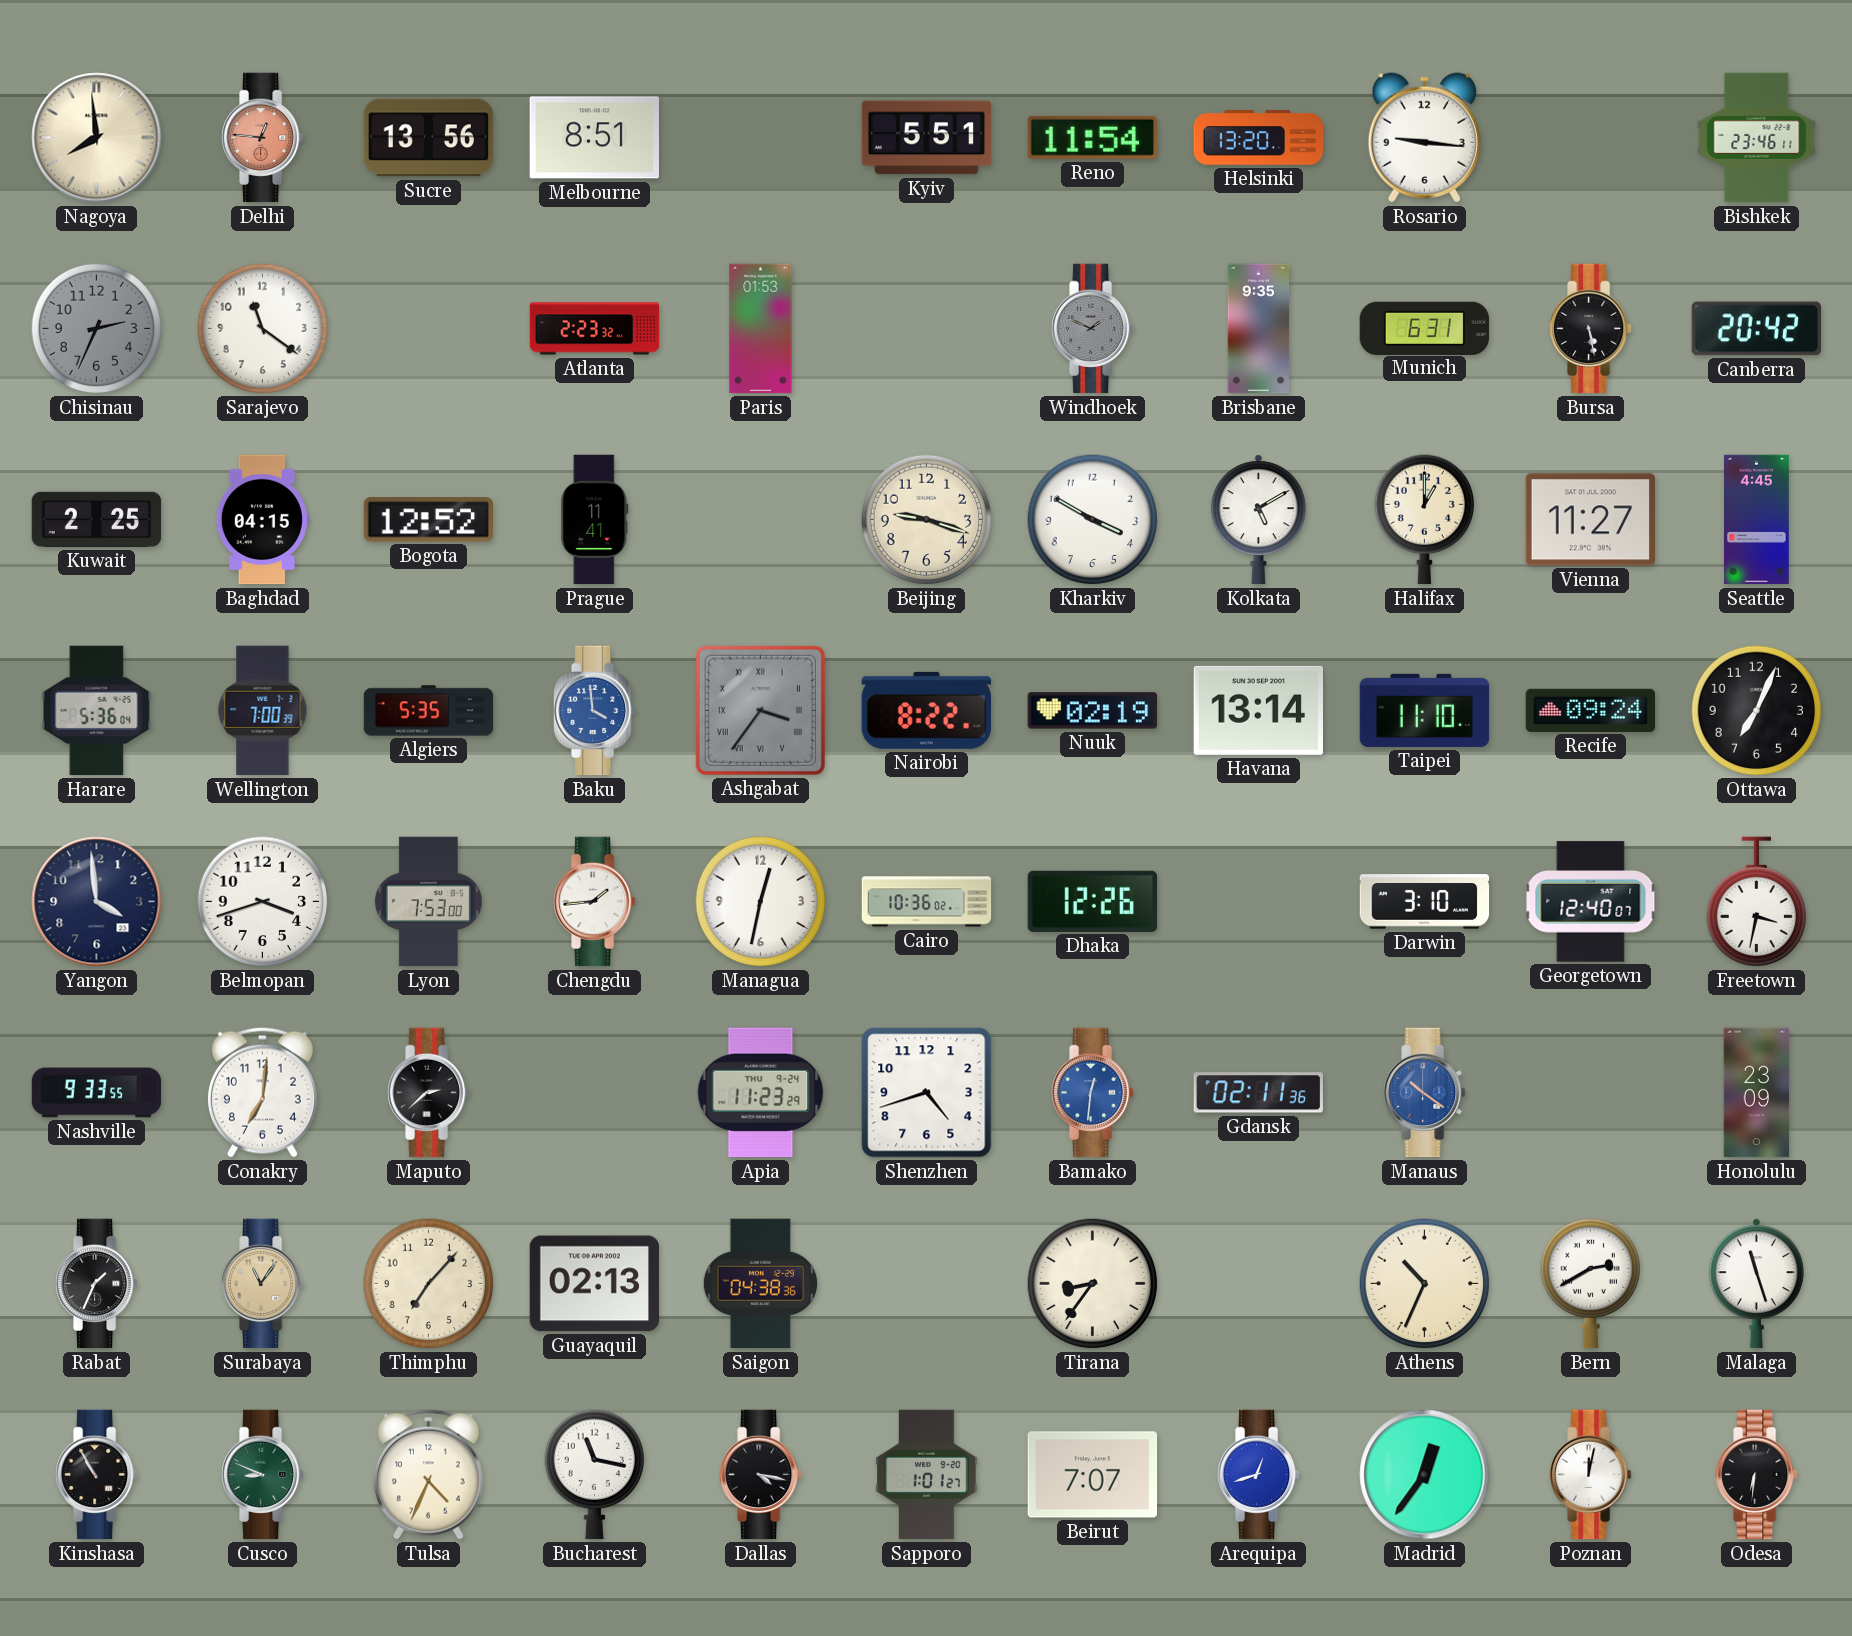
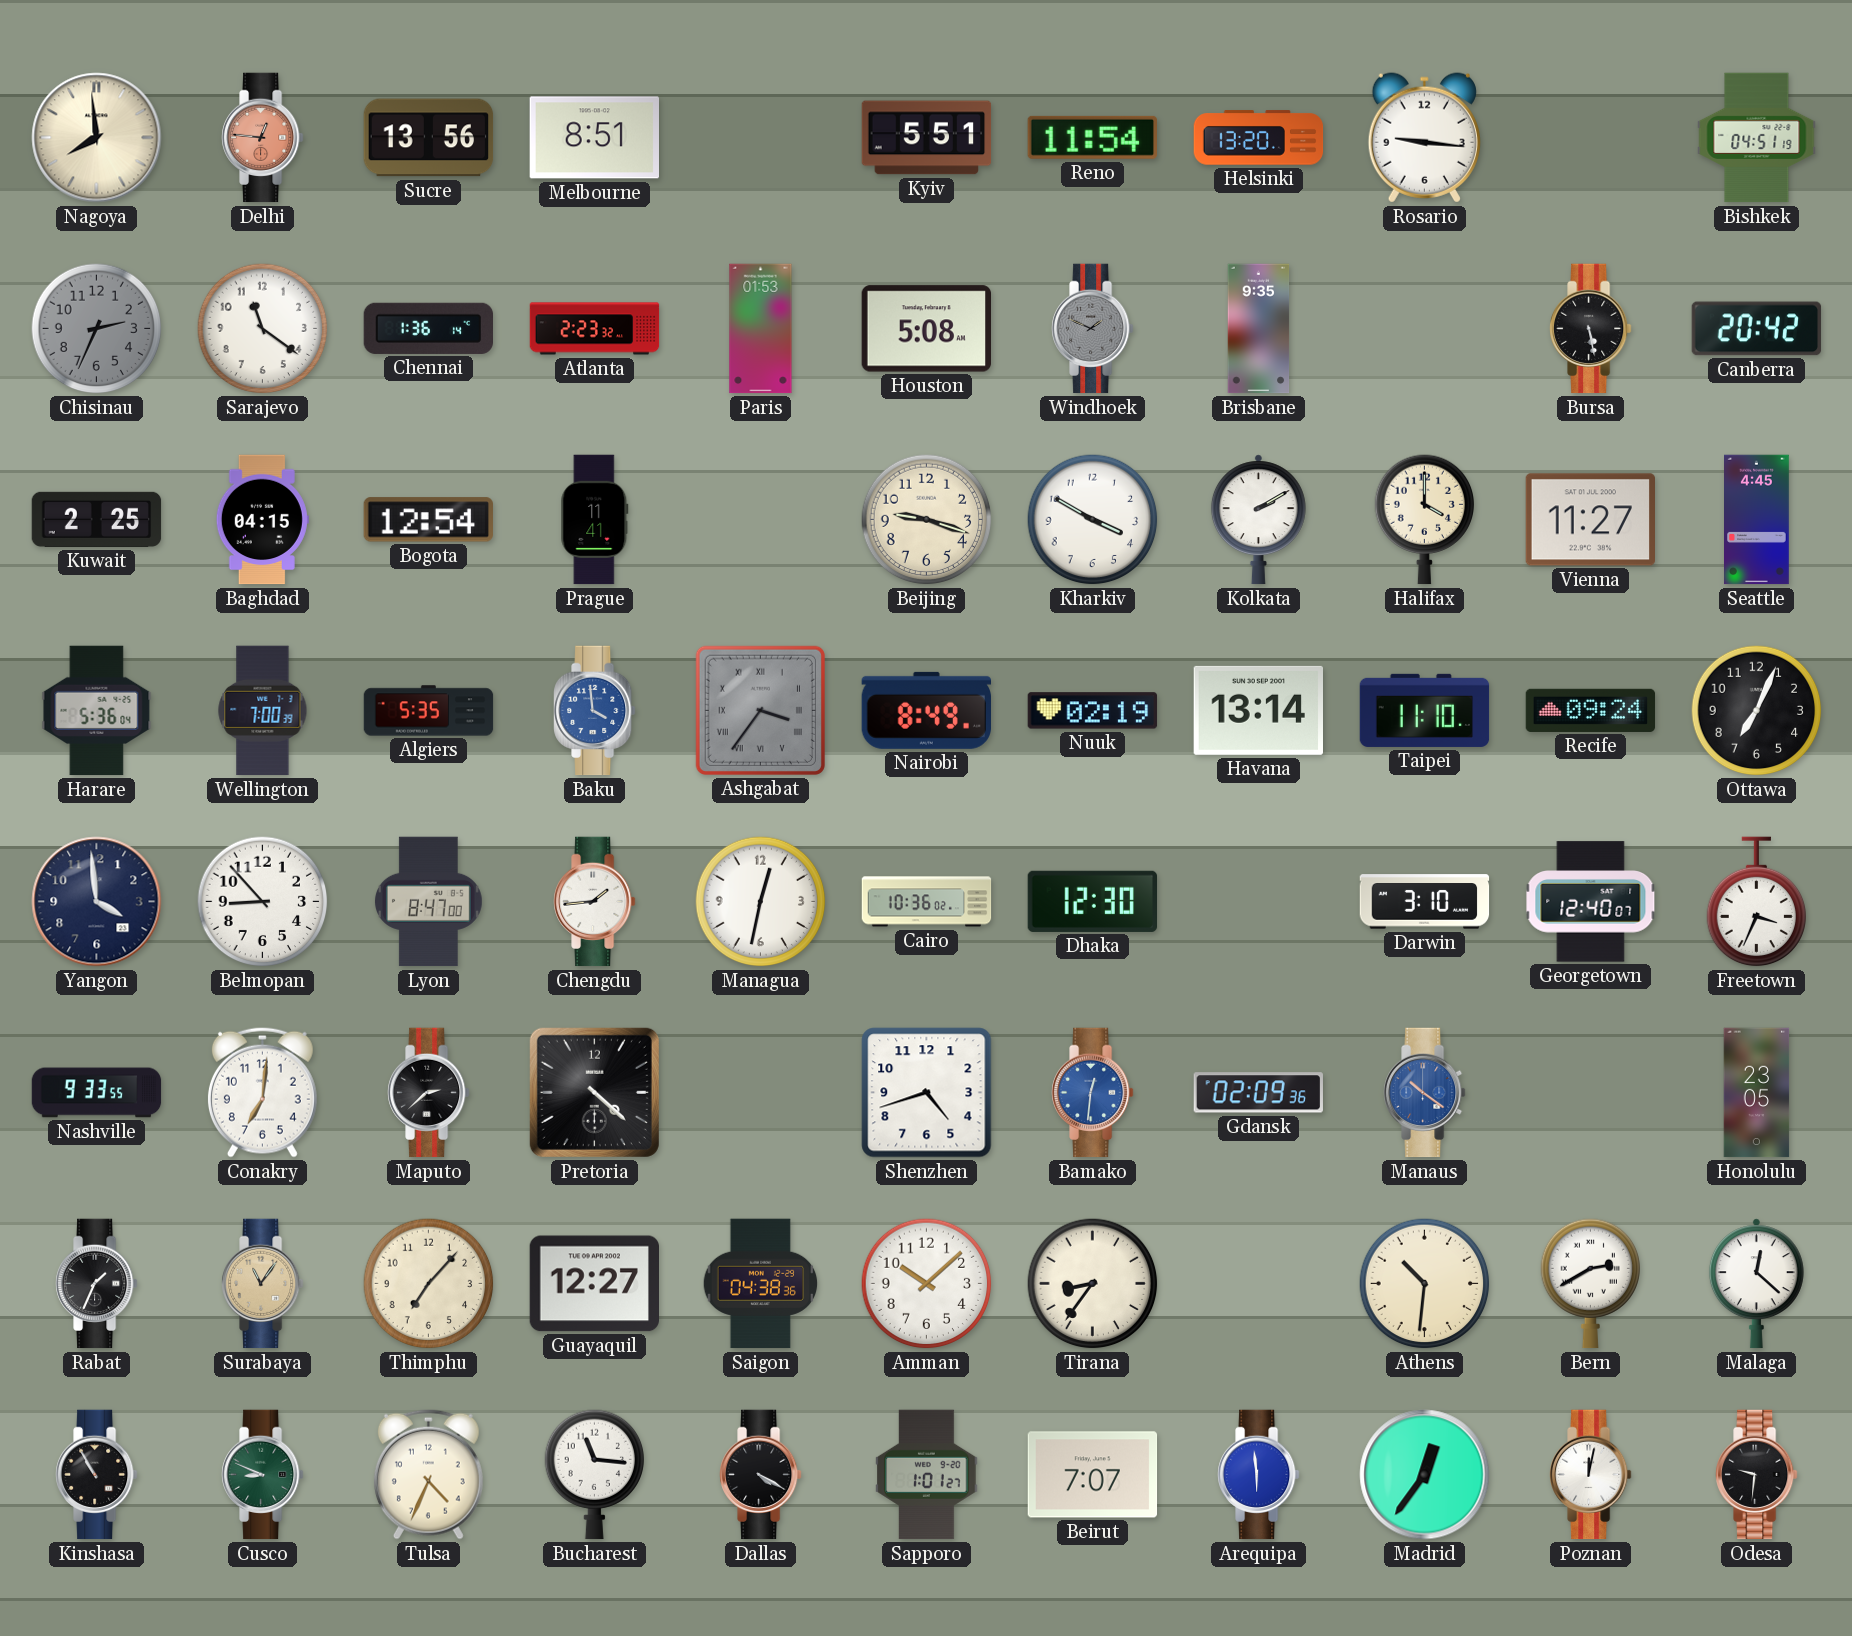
Bishkek: 23:46 -> 04:51
Chennai: none -> 1:36
Houston: none -> 5:08
Munich: 6:31 -> none
Bogota: 12:52 -> 12:54
Kolkata: 5:10 -> 2:10
Halifax: 1:00 -> 4:00
Nairobi: 8:22 -> 8:49
Belmopan: 3:42 -> 8:53
Lyon: 7:53 -> 8:47
Dhaka: 12:26 -> 12:30
Freetown: 3:32 -> 3:34
Pretoria: none -> 4:22
Apia: 11:23 -> none
Gdansk: 02:11 -> 02:09
Honolulu: 23:09 -> 23:05
Guayaquil: 02:13 -> 12:27
Amman: none -> 10:08
Athens: 10:34 -> 10:31
Malaga: 11:27 -> 12:22
Bucharest: 11:17 -> 11:16
Dallas: 4:17 -> 4:20
Arequipa: 12:42 -> 5:59
Odesa: 6:31 -> 9:31
